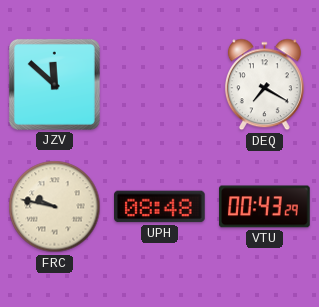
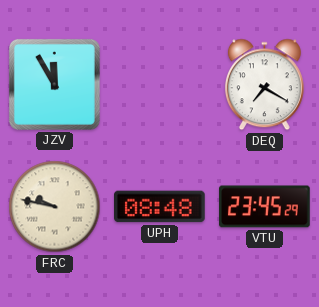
JZV: 11:52 -> 11:55
VTU: 00:43 -> 23:45
